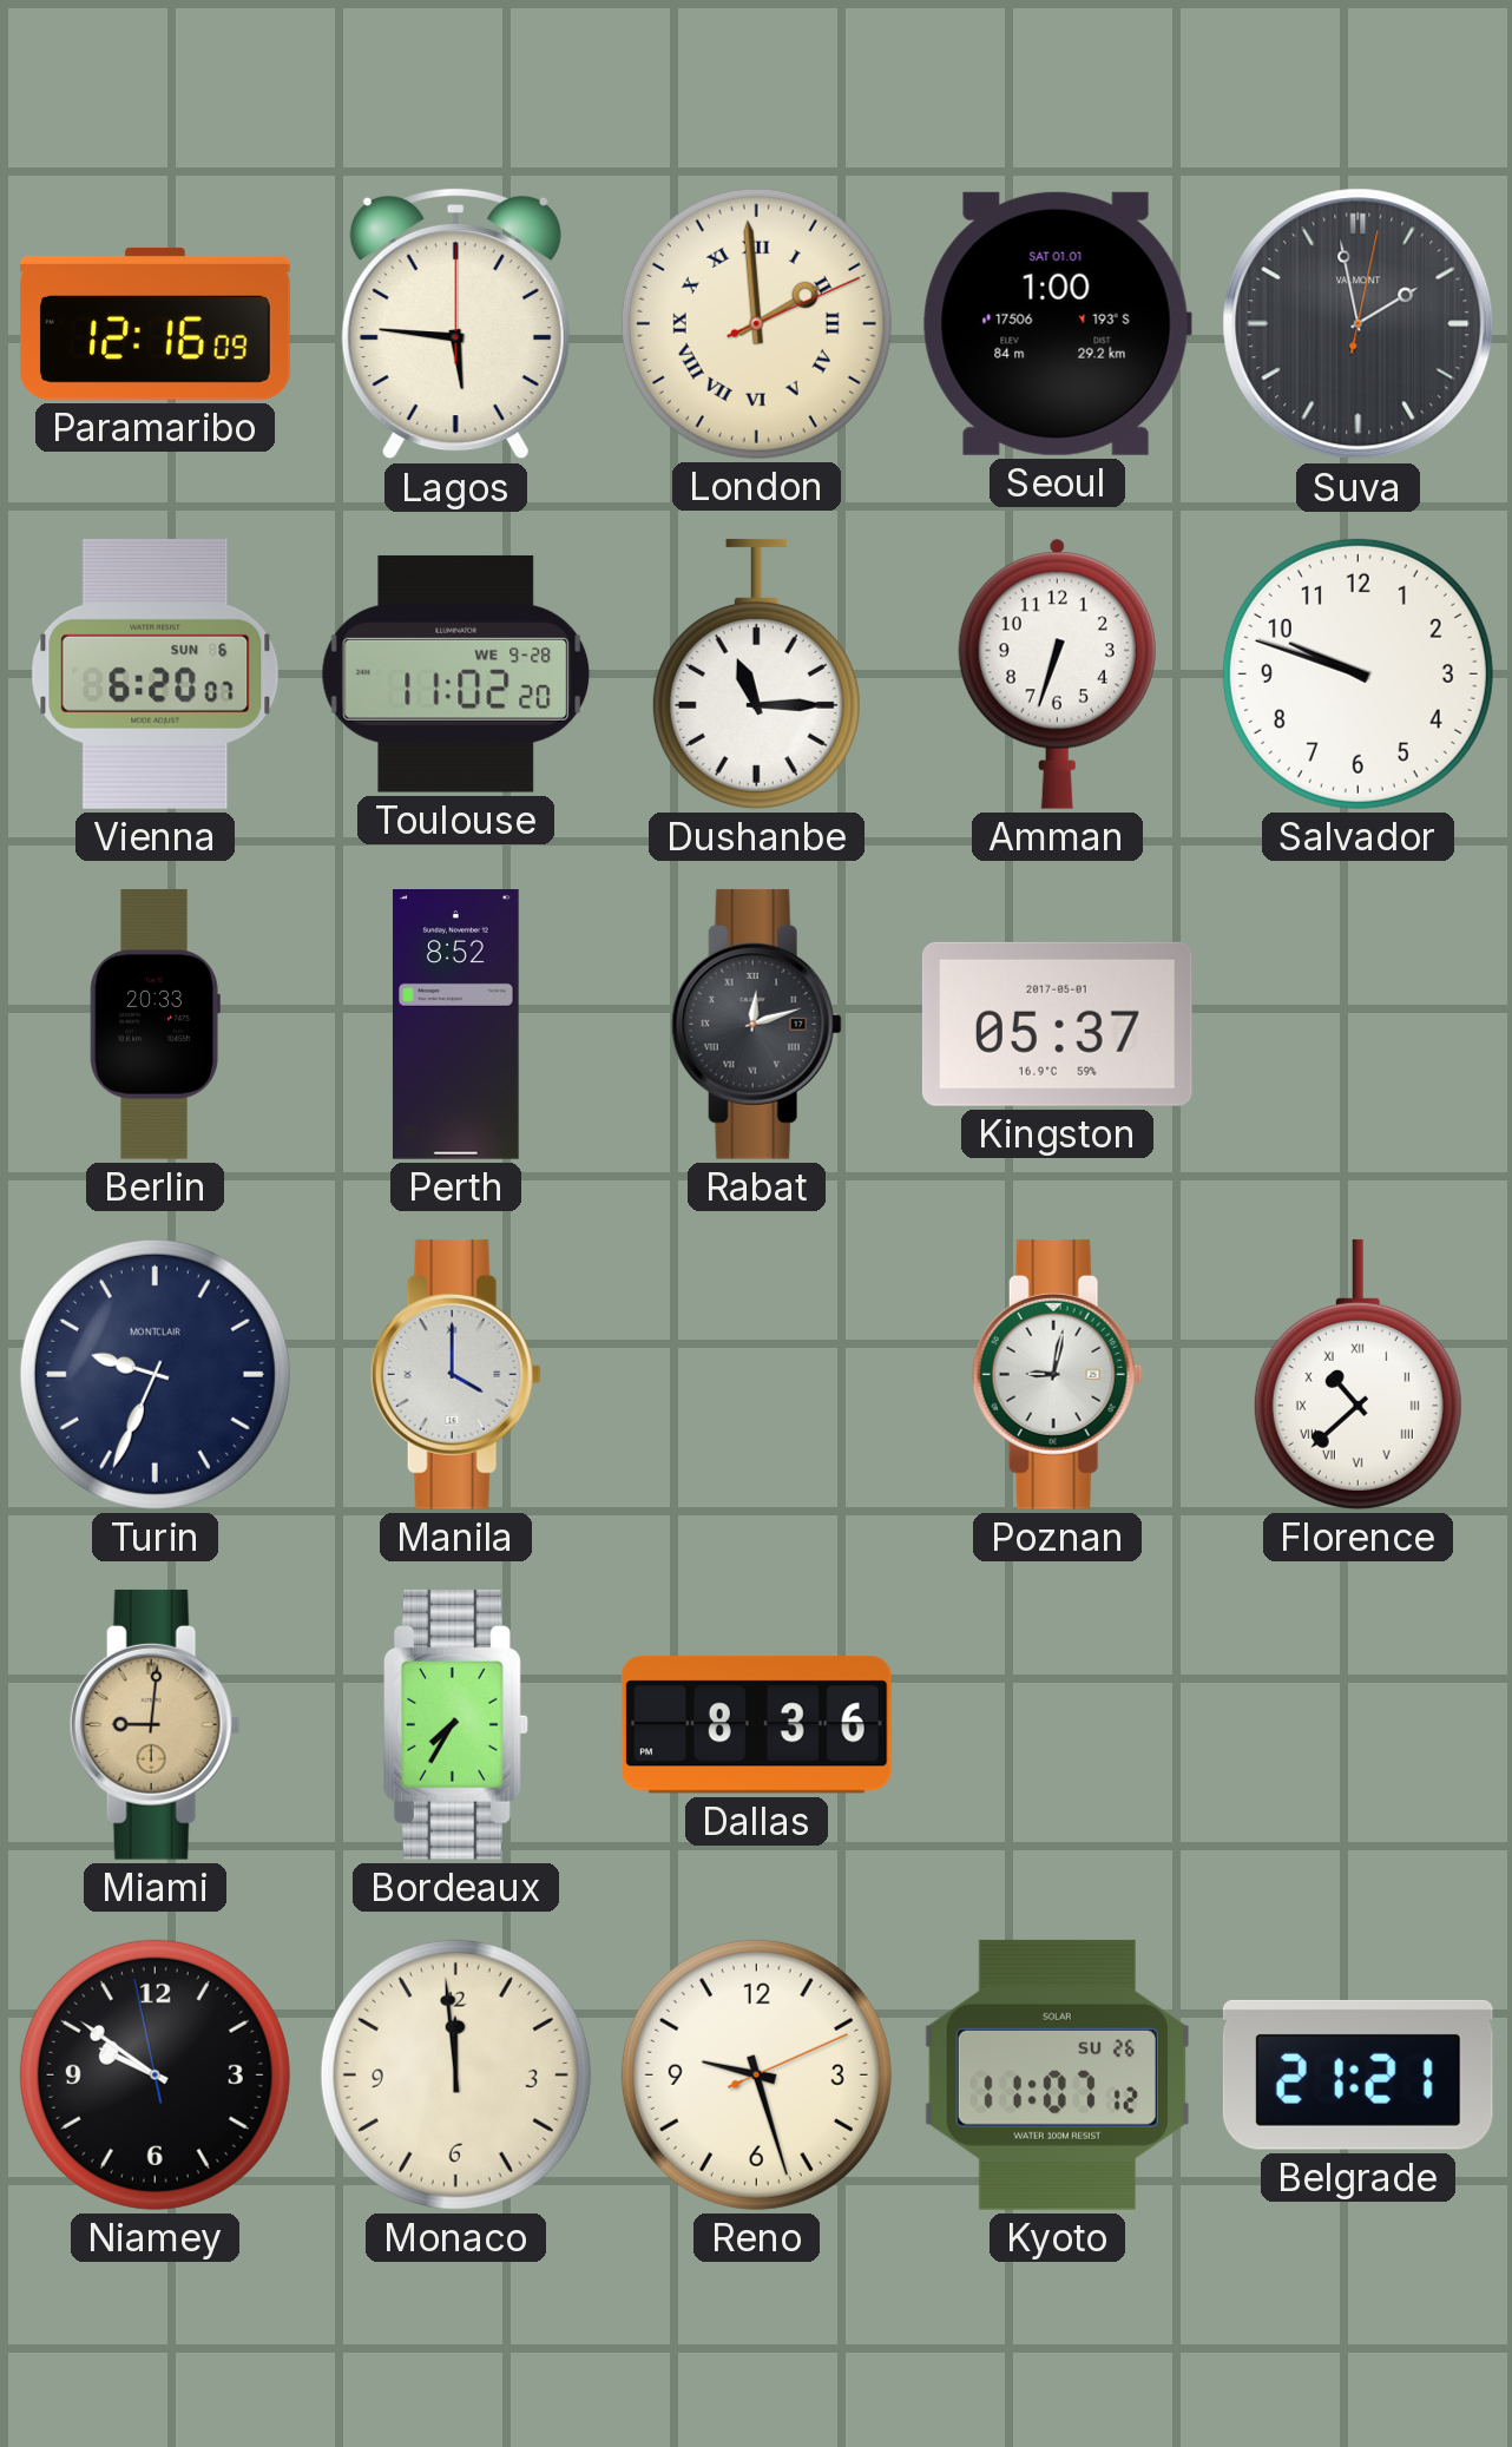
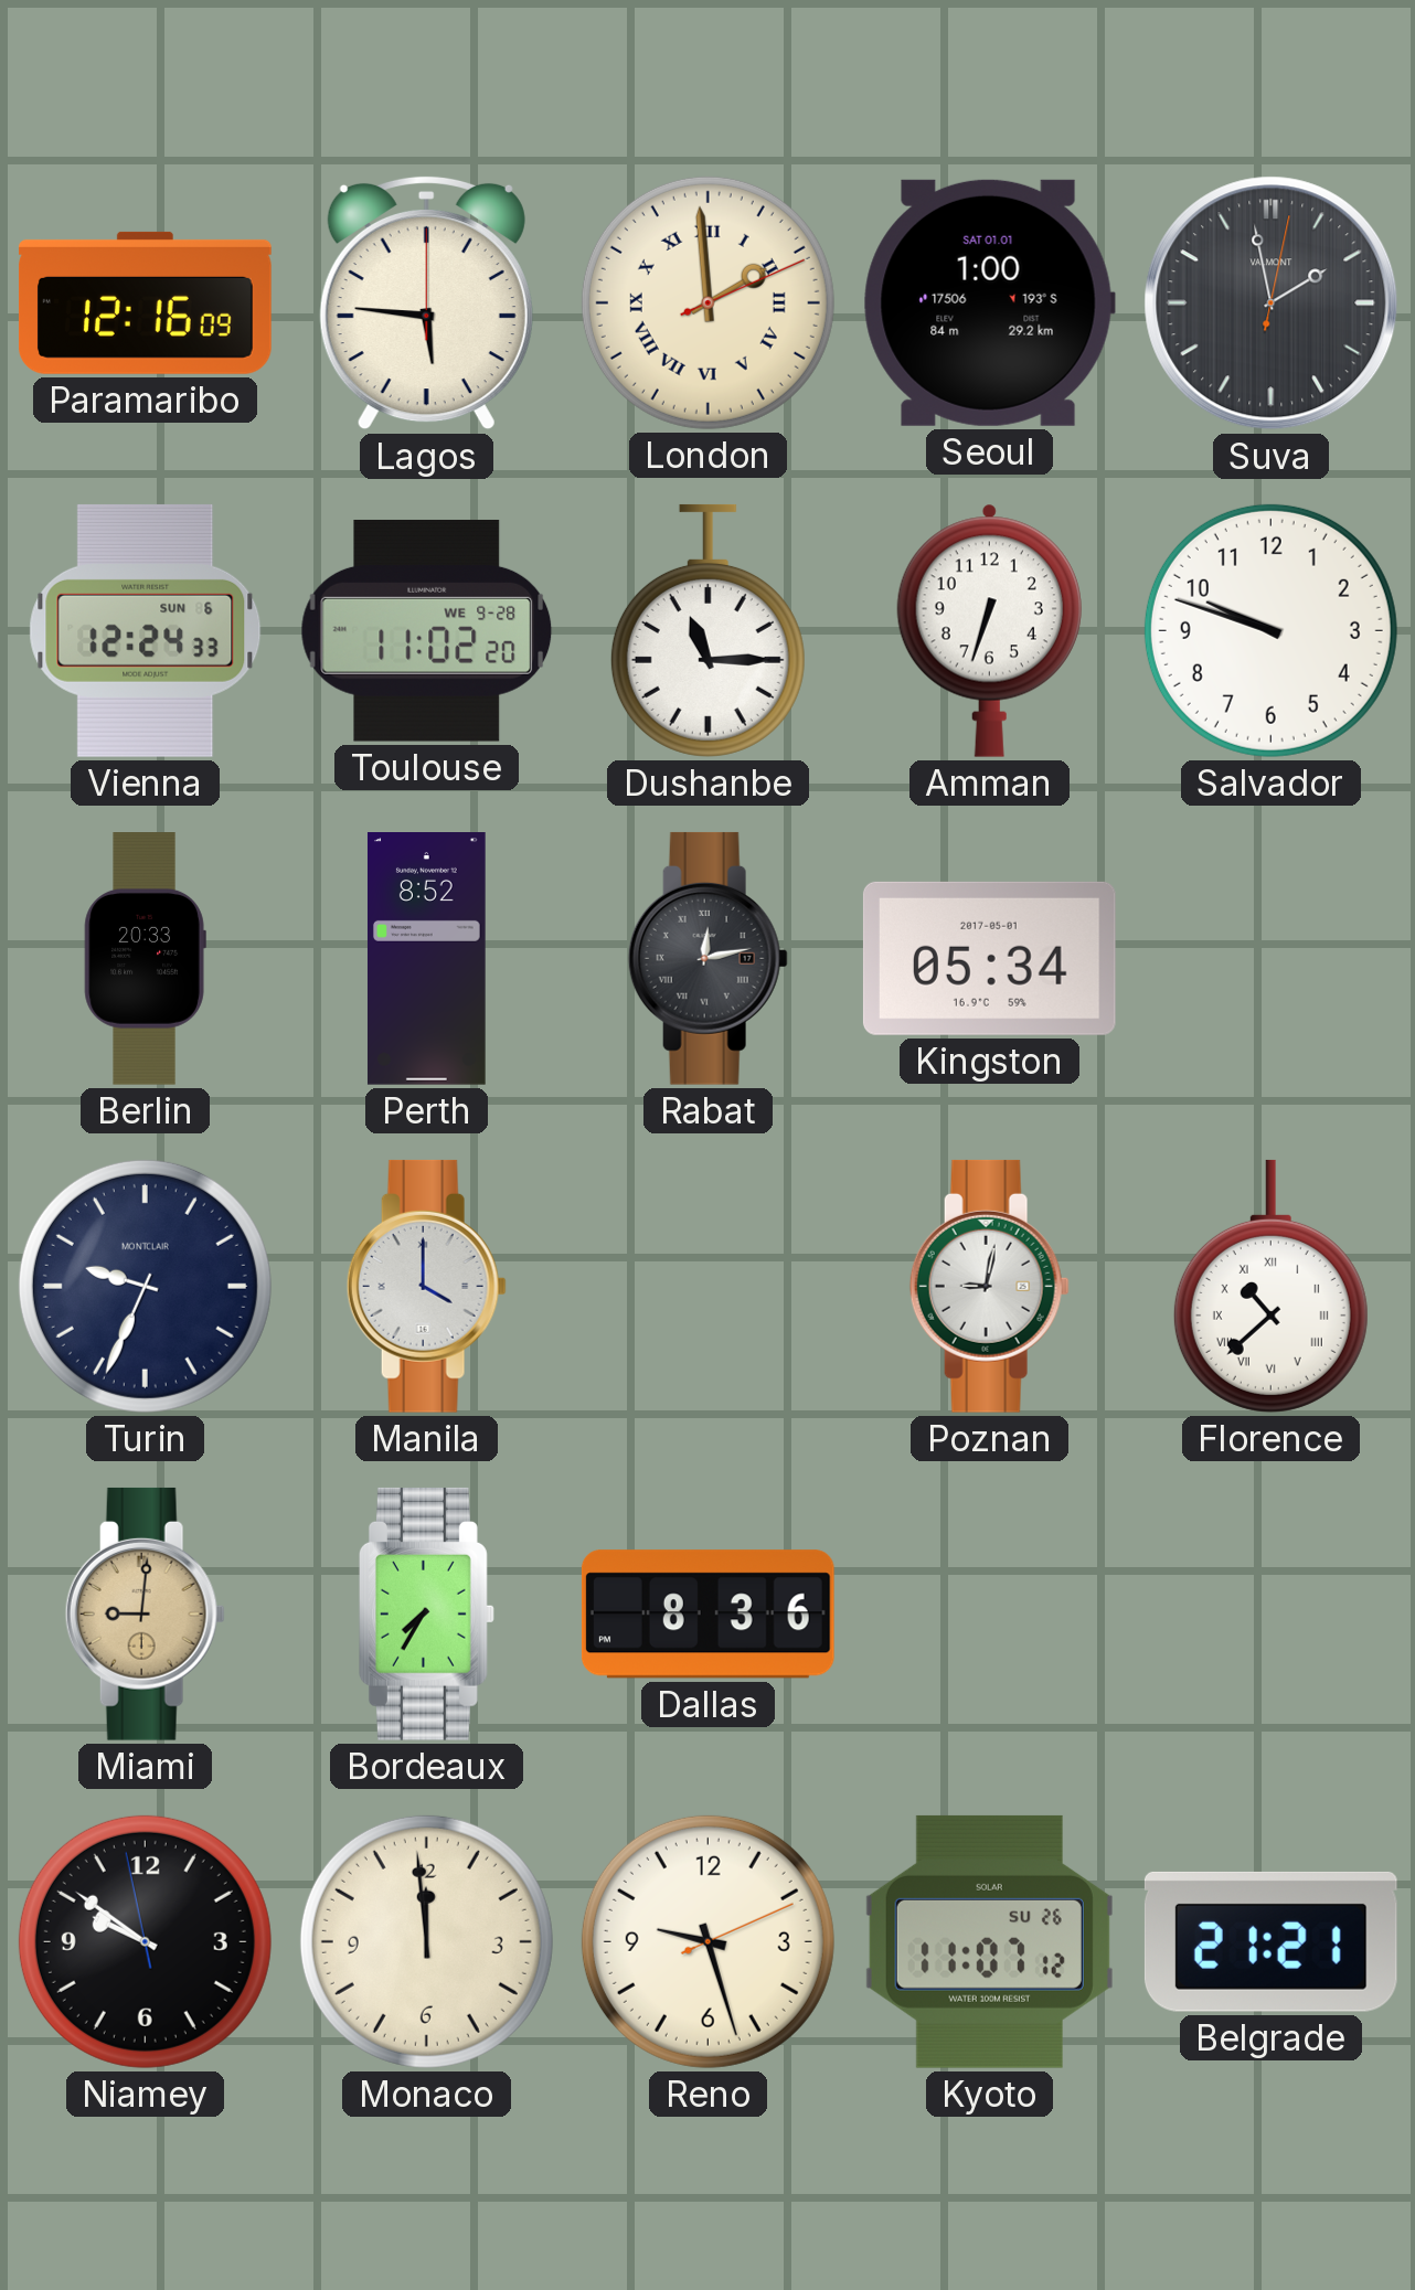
Vienna: 6:20 -> 12:24
Rabat: 12:12 -> 12:13
Kingston: 05:37 -> 05:34
